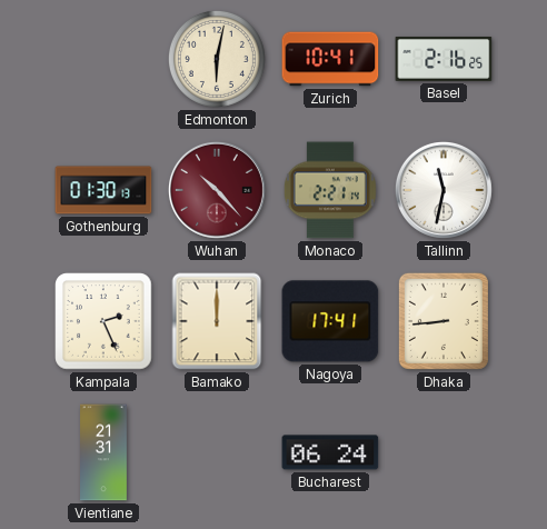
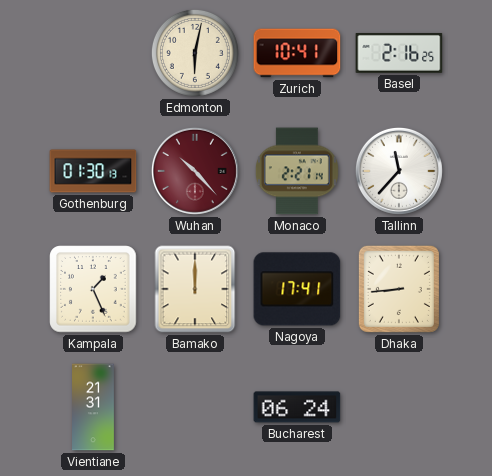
Tallinn: 11:32 -> 11:37
Kampala: 2:26 -> 1:26
